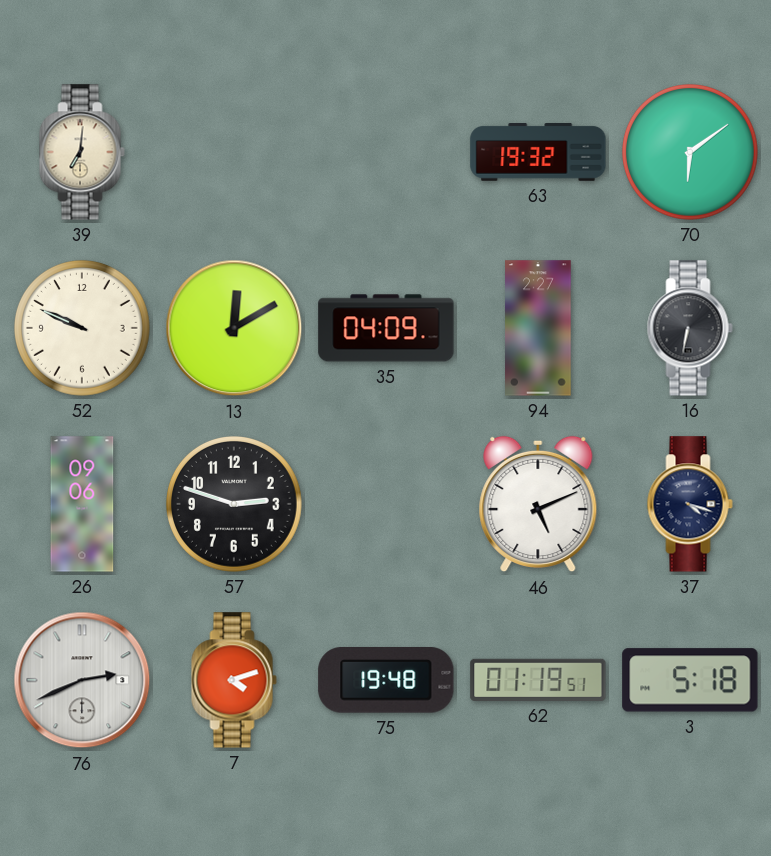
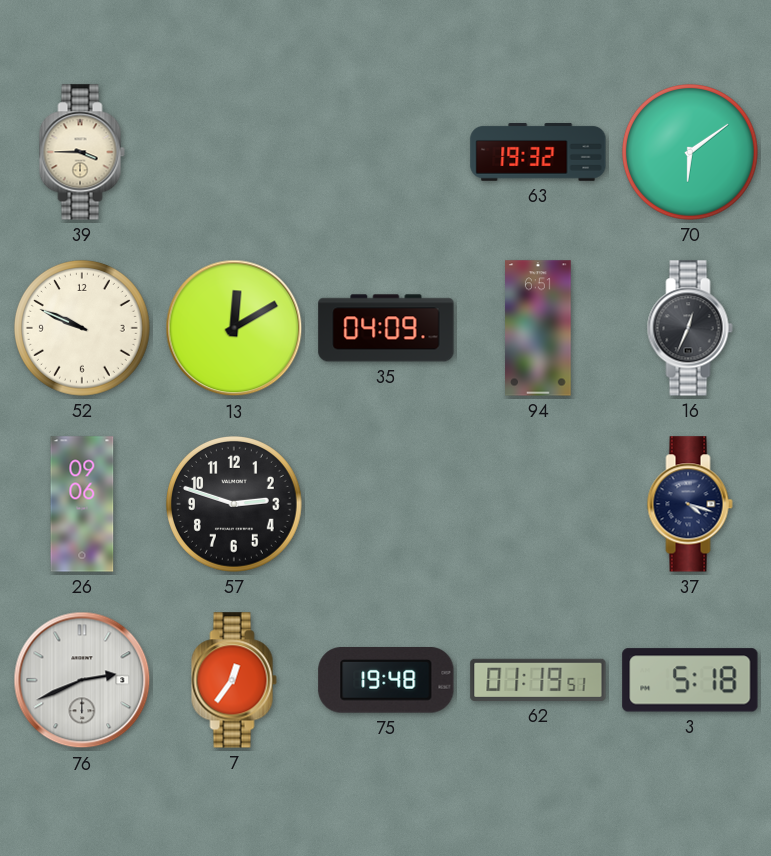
39: 7:01 -> 3:45
94: 2:27 -> 6:51
16: 6:32 -> 12:34
46: 5:11 -> none
7: 4:12 -> 12:36
